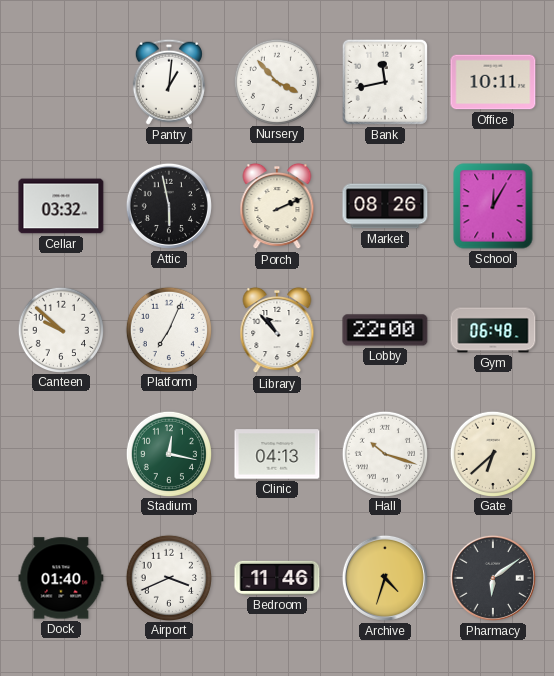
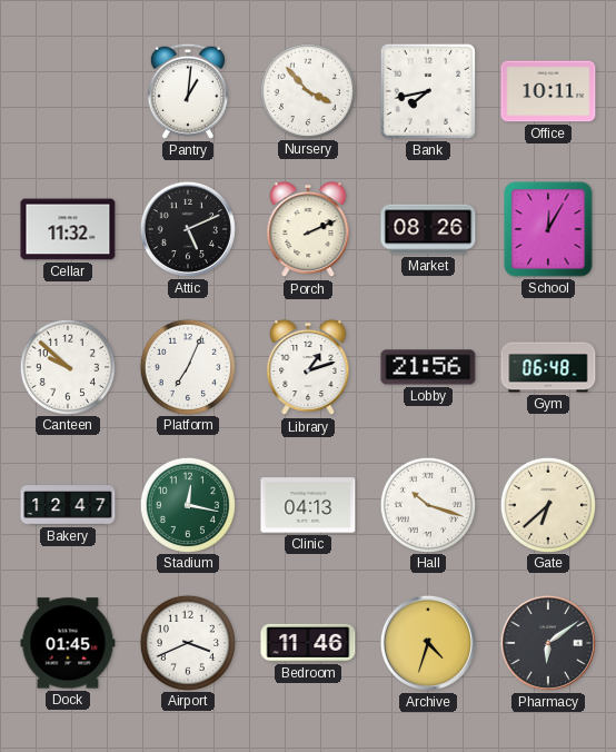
Bank: 11:43 -> 7:43
Cellar: 03:32 -> 11:32
Attic: 5:58 -> 5:11
Library: 10:53 -> 1:12
Lobby: 22:00 -> 21:56
Bakery: none -> 12:47
Dock: 01:40 -> 01:45
